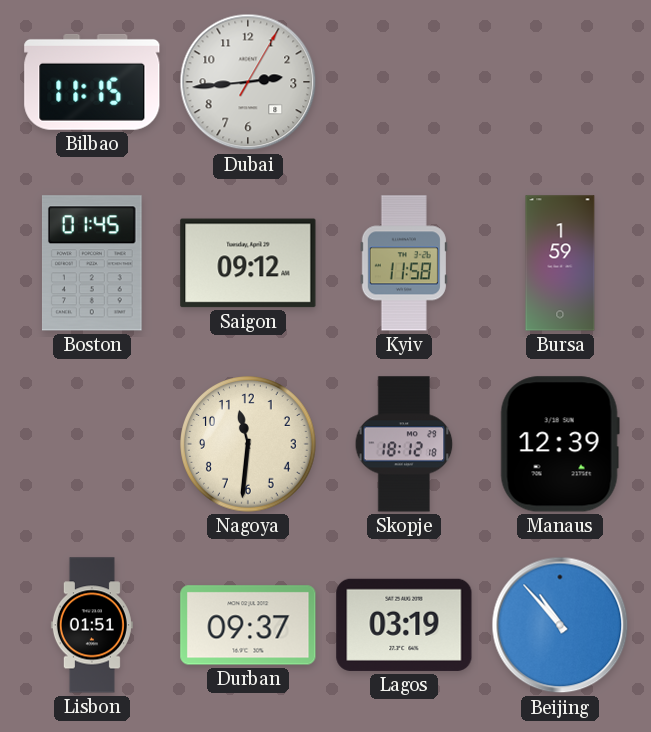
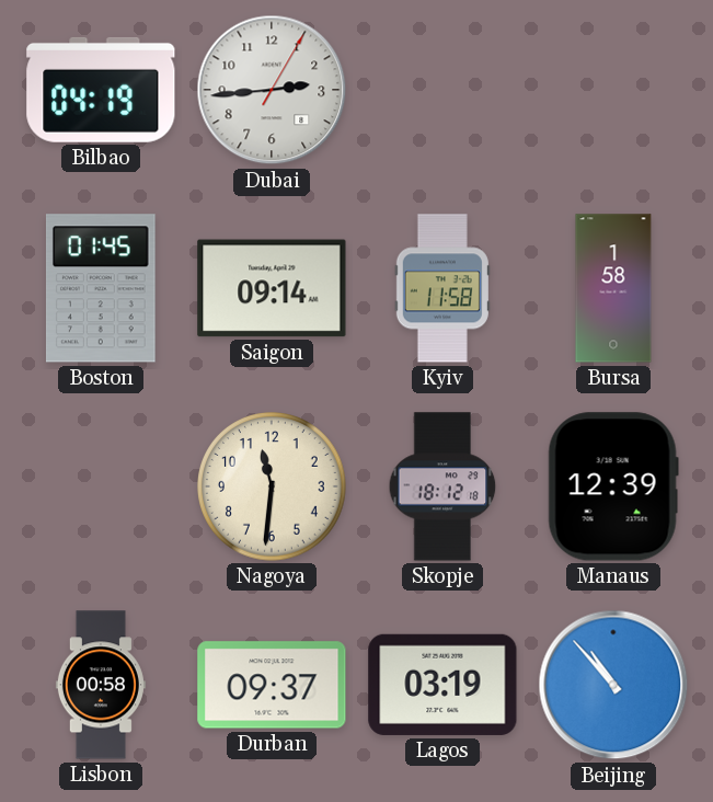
Bilbao: 11:15 -> 04:19
Saigon: 09:12 -> 09:14
Bursa: 1:59 -> 1:58
Lisbon: 01:51 -> 00:58
